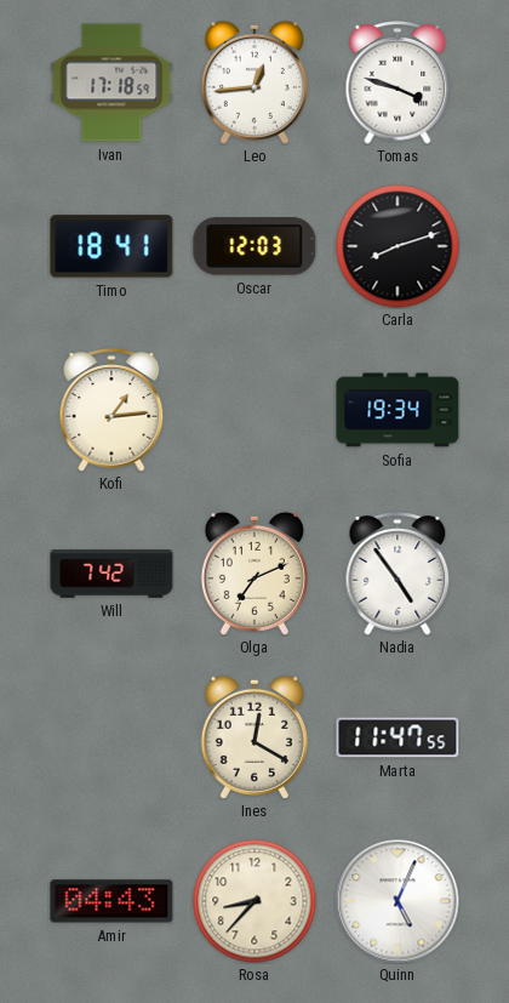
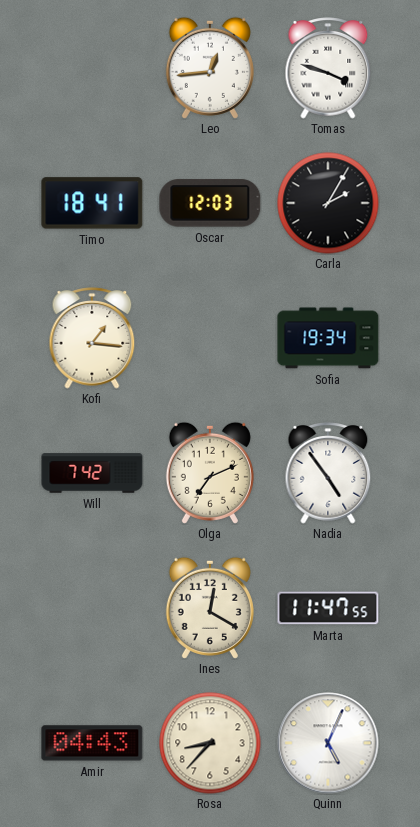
Ivan: 17:18 -> none
Carla: 8:12 -> 2:05
Kofi: 1:14 -> 1:16
